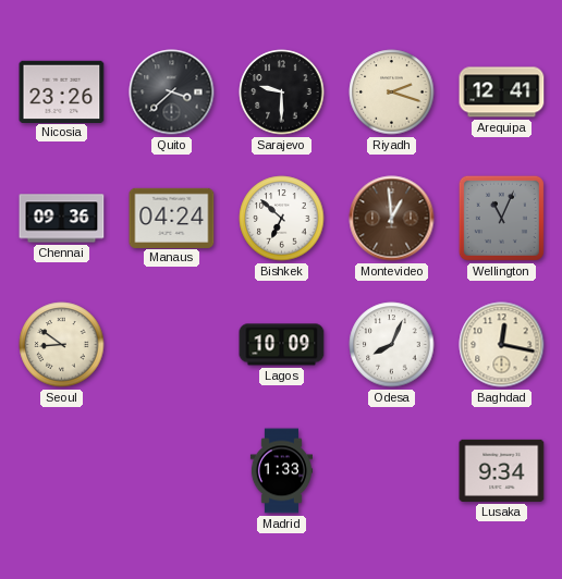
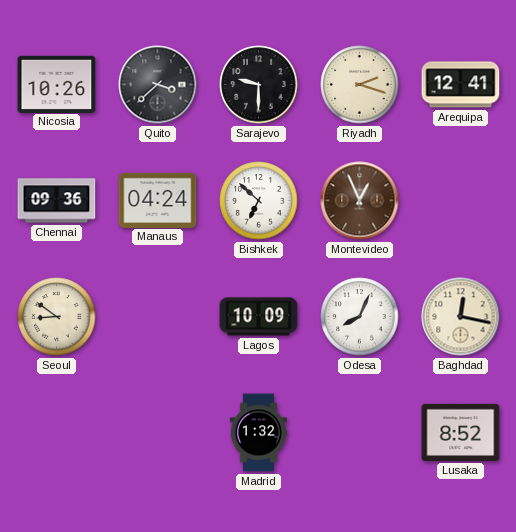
Nicosia: 23:26 -> 10:26
Montevideo: 12:59 -> 12:56
Wellington: 11:04 -> none
Madrid: 1:33 -> 1:32
Lusaka: 9:34 -> 8:52
